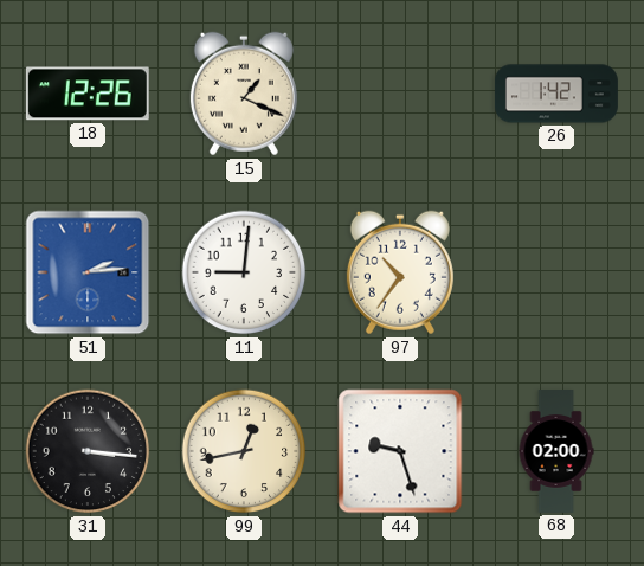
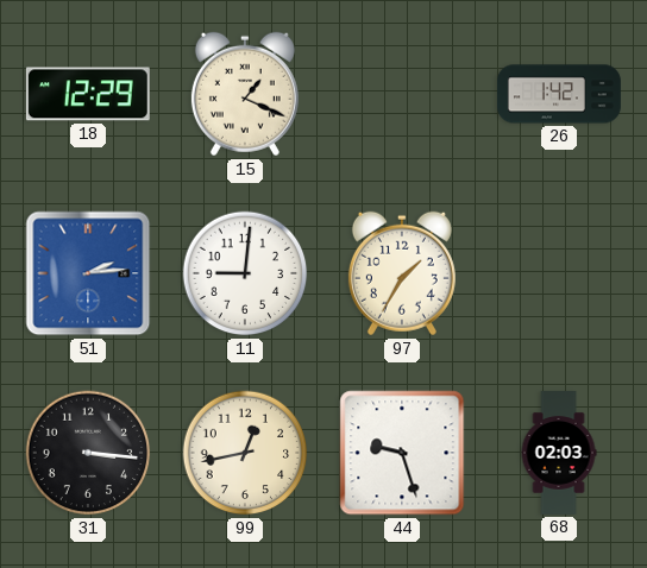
18: 12:26 -> 12:29
97: 10:36 -> 1:35
68: 02:00 -> 02:03
